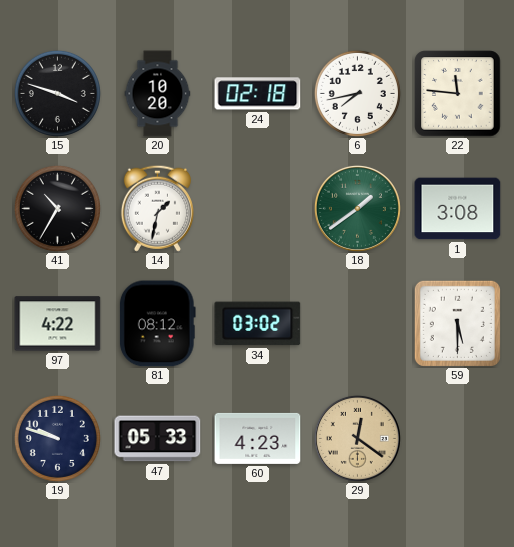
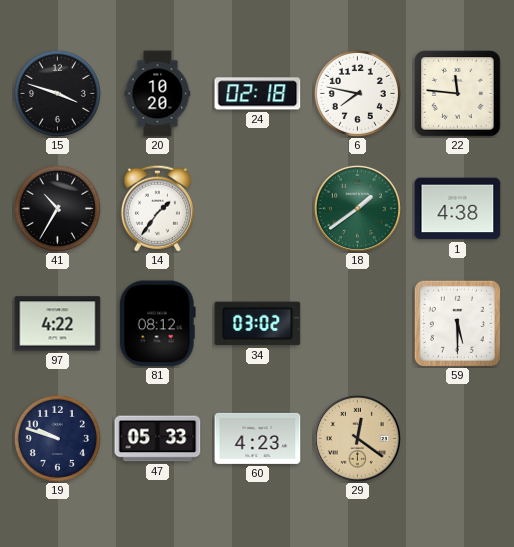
6: 7:43 -> 7:47
14: 1:32 -> 1:36
1: 3:08 -> 4:38
